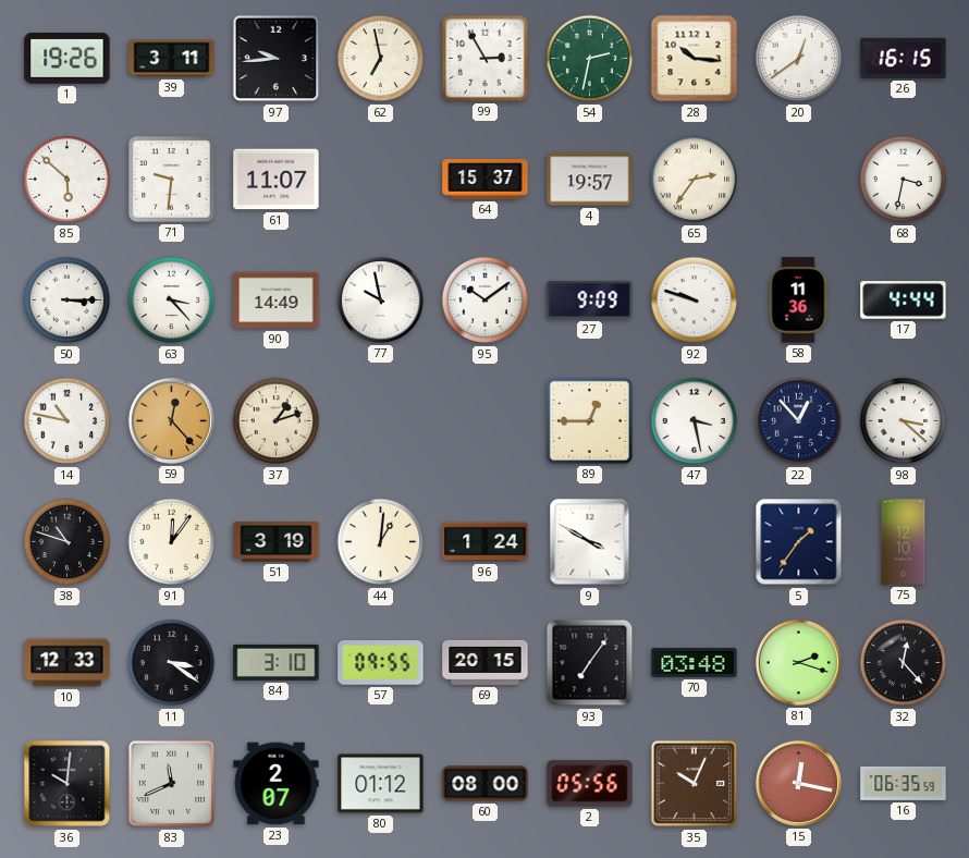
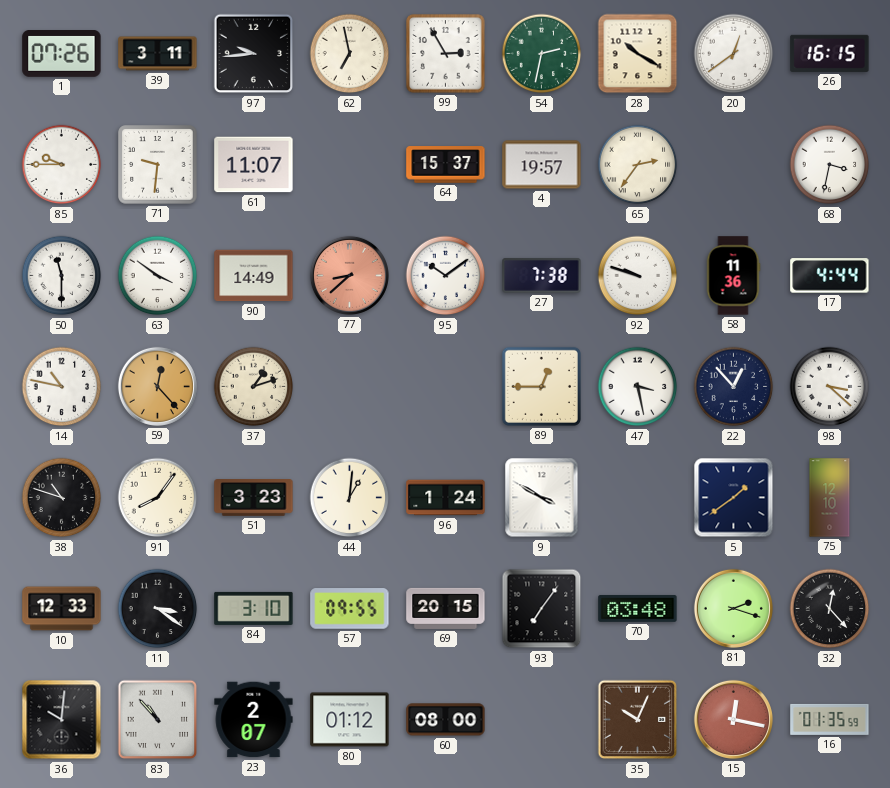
1: 19:26 -> 07:26
28: 10:16 -> 10:20
85: 5:52 -> 9:45
50: 3:15 -> 11:30
63: 3:23 -> 3:51
77: 9:58 -> 8:38
77 dial: white -> salmon
27: 9:09 -> 7:38
91: 12:06 -> 8:06
51: 3:19 -> 3:23
5: 1:36 -> 1:39
83: 11:41 -> 10:53
2: 05:56 -> none
16: 06:35 -> 01:35
